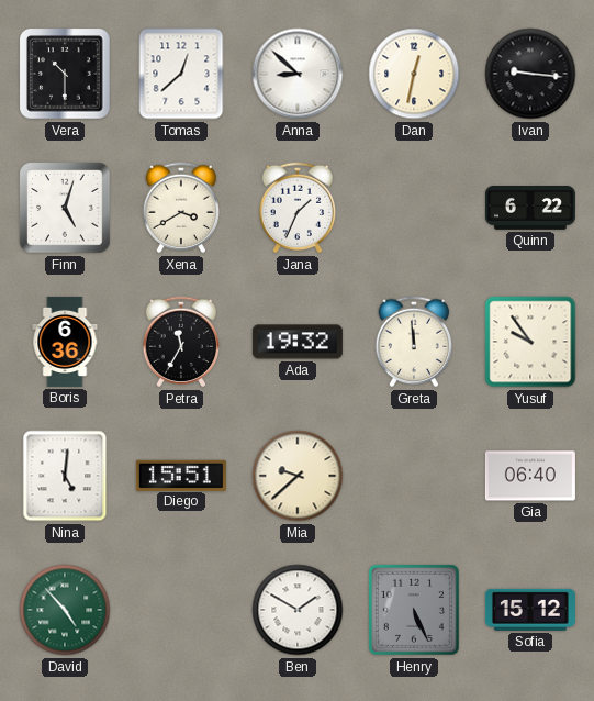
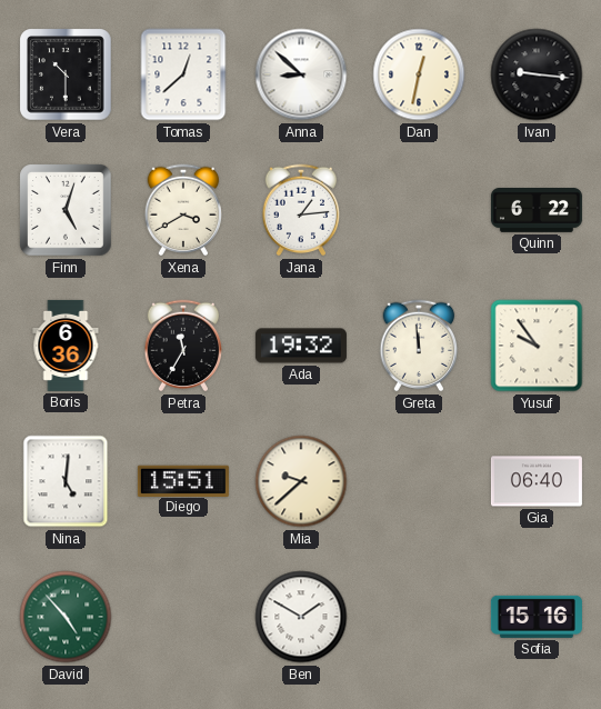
Jana: 1:34 -> 1:14
Henry: 5:26 -> none
Sofia: 15:12 -> 15:16
